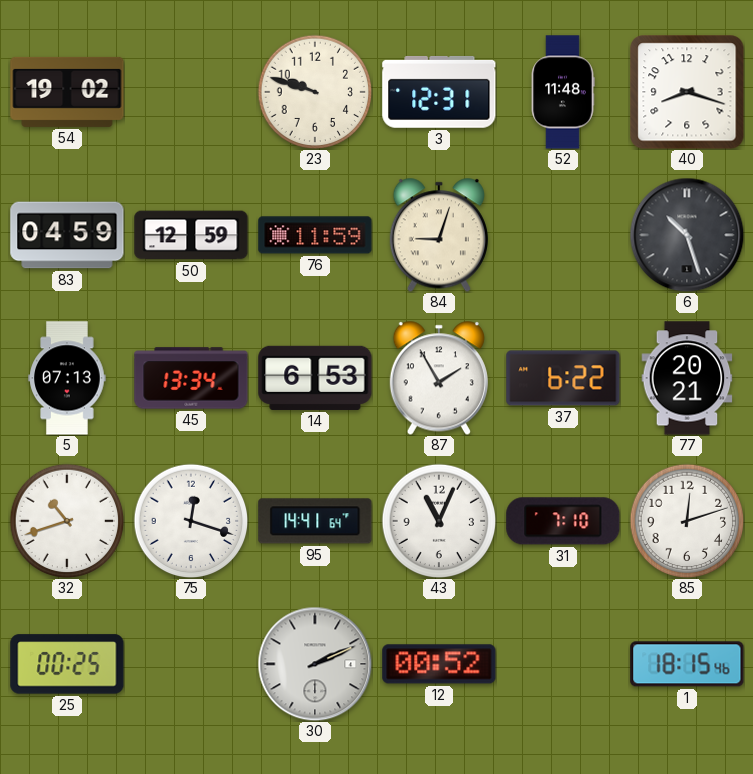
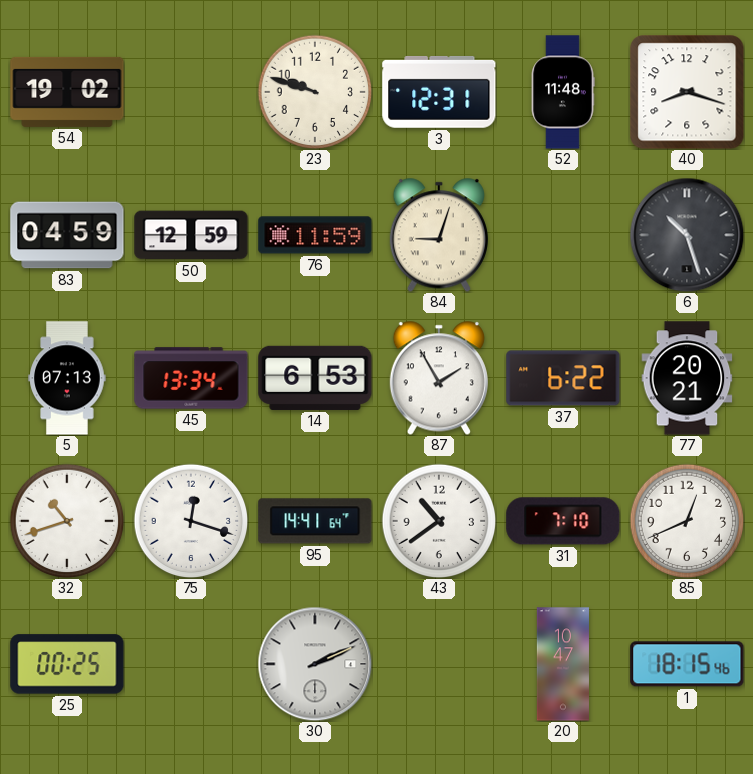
43: 11:04 -> 10:39
85: 12:12 -> 12:41
12: 00:52 -> none
20: none -> 10:47
